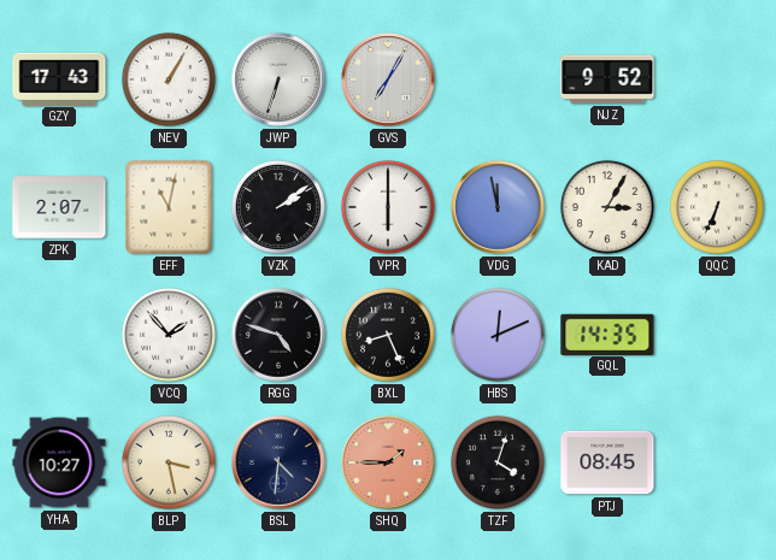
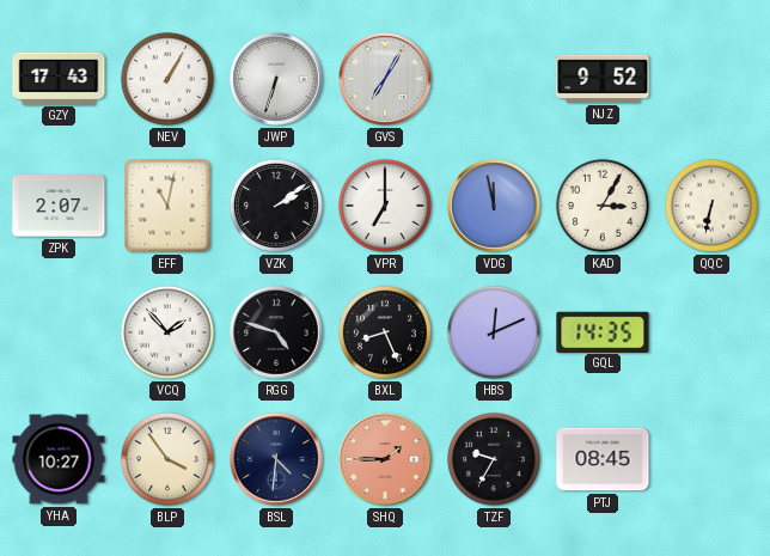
VPR: 6:00 -> 7:00
QQC: 6:34 -> 6:32
BLP: 3:28 -> 3:54
TZF: 4:03 -> 9:35
